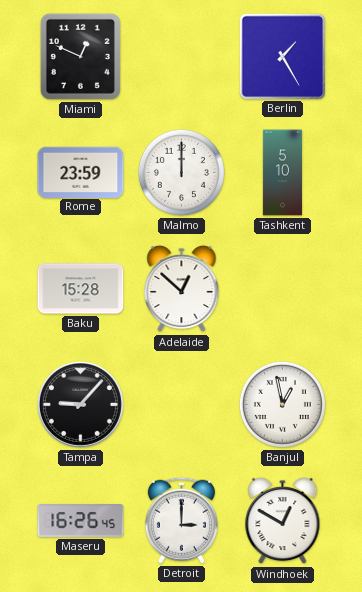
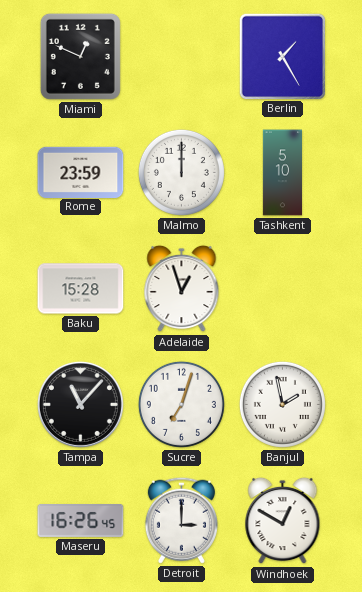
Adelaide: 12:52 -> 12:57
Tampa: 9:07 -> 11:07
Sucre: none -> 7:03
Banjul: 12:58 -> 1:58
